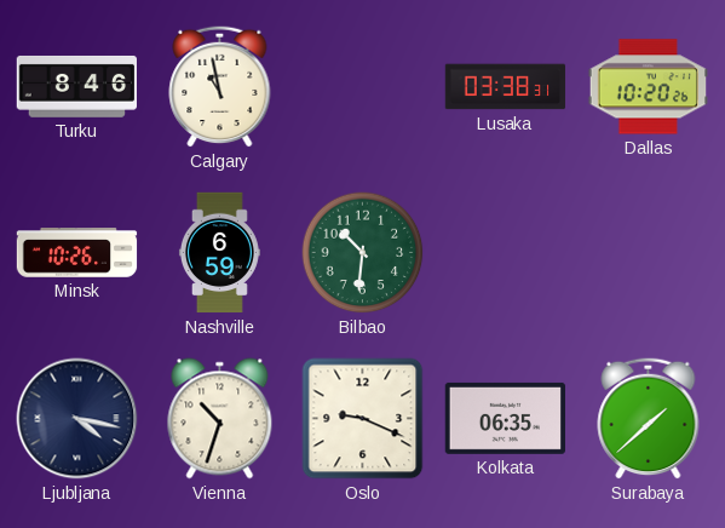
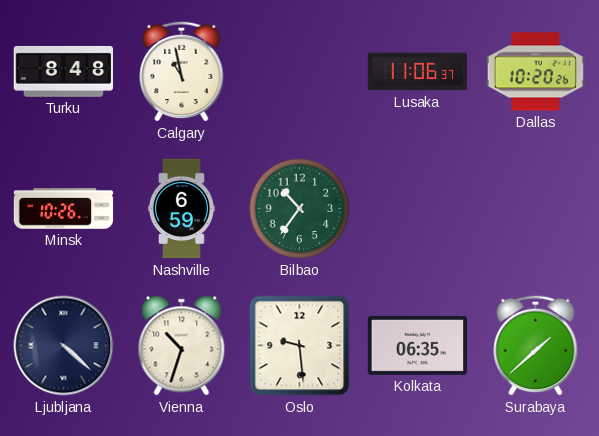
Turku: 8:46 -> 8:48
Lusaka: 03:38 -> 11:06
Bilbao: 10:31 -> 10:36
Ljubljana: 4:17 -> 4:22
Oslo: 9:19 -> 9:29
